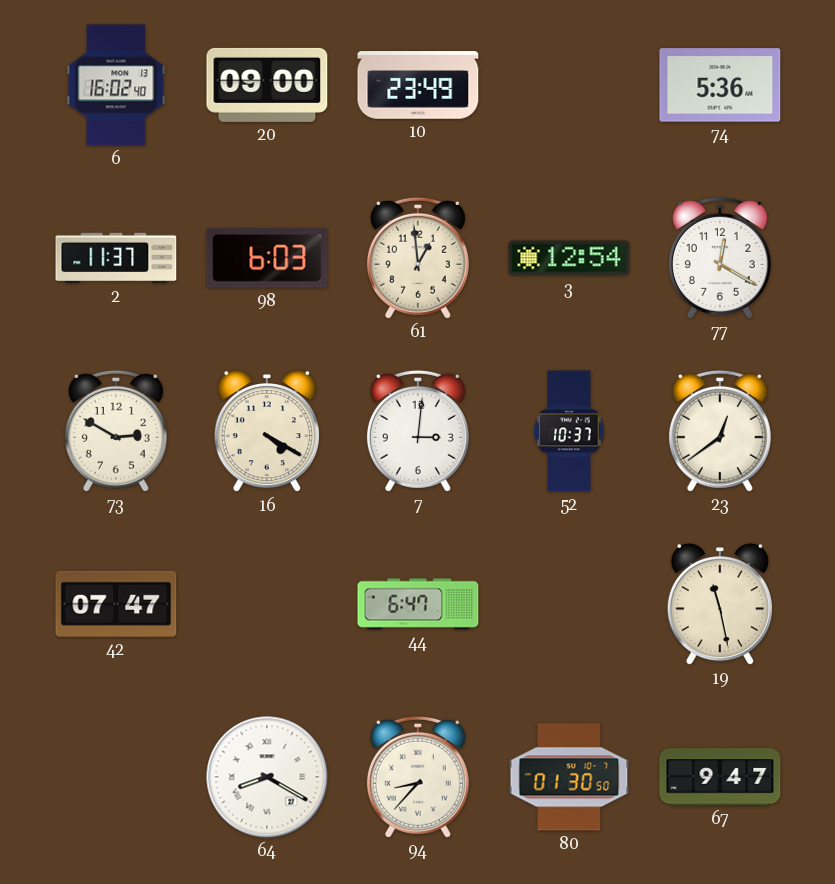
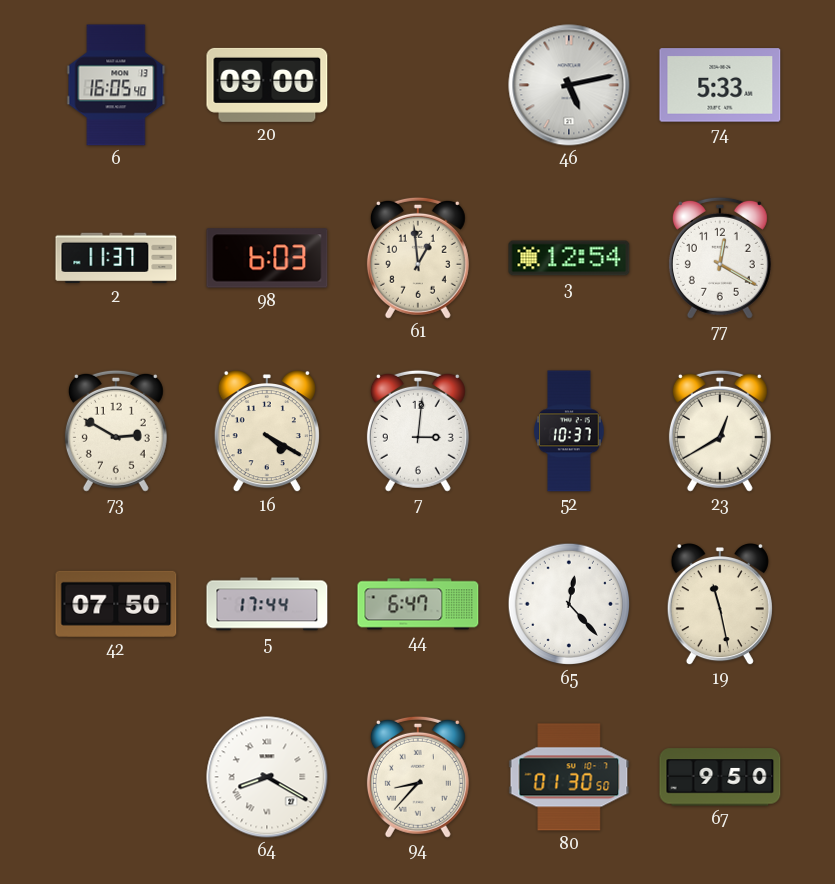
6: 16:02 -> 16:05
10: 23:49 -> none
46: none -> 5:13
74: 5:36 -> 5:33
23: 12:39 -> 12:40
42: 07:47 -> 07:50
5: none -> 17:44
65: none -> 12:23
67: 9:47 -> 9:50
